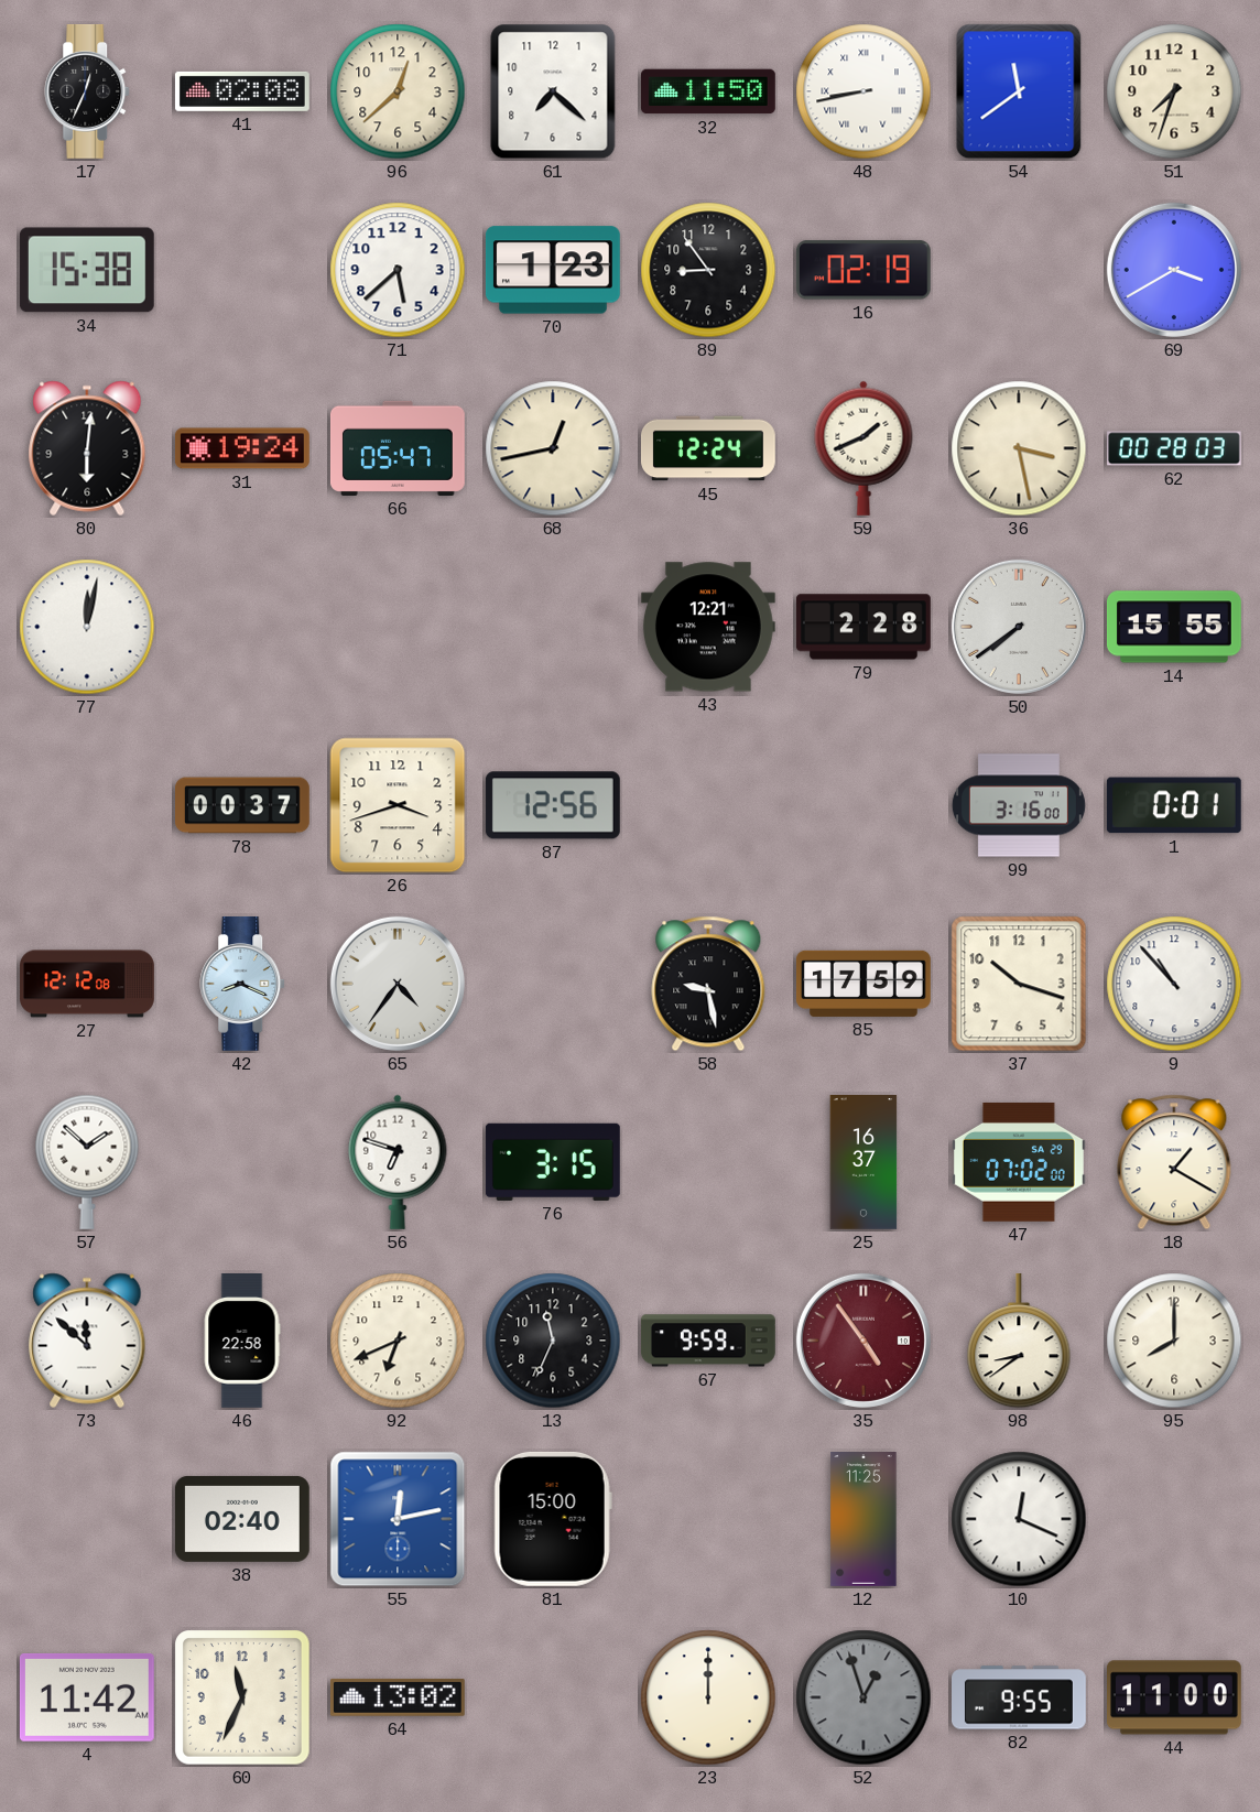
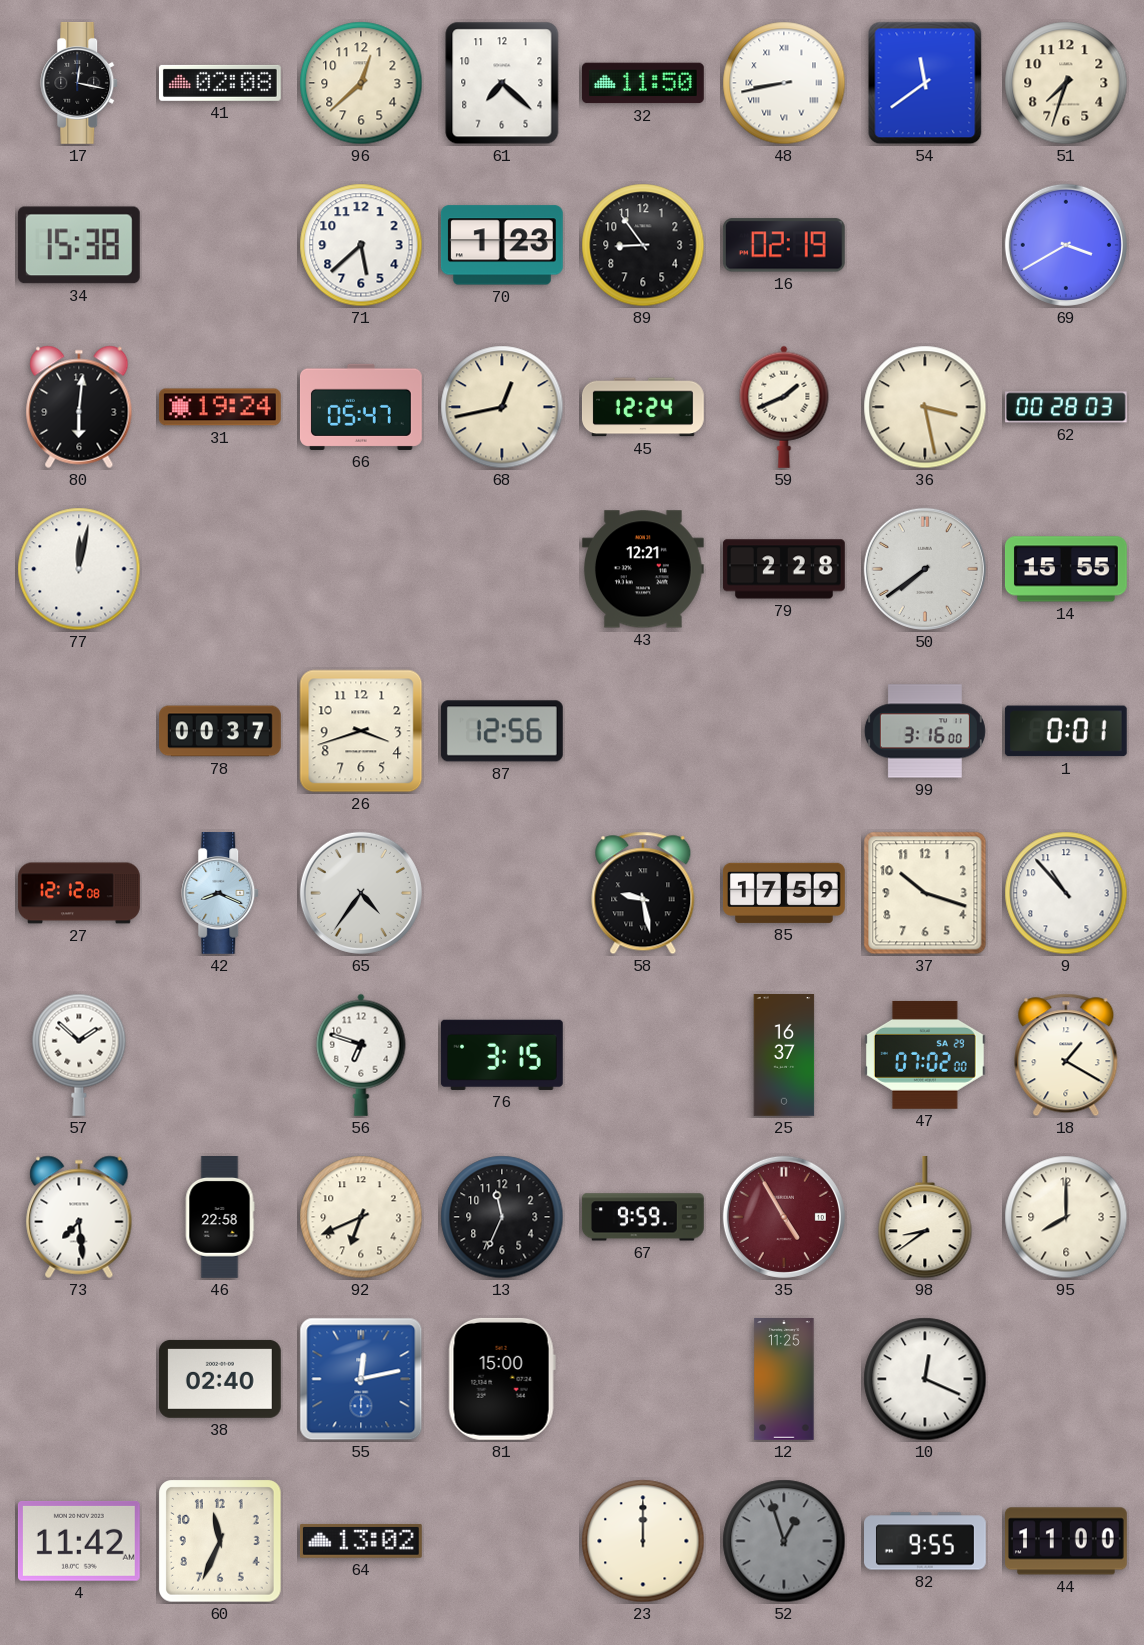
17: 12:34 -> 12:17
73: 11:52 -> 7:29
35: 4:54 -> 4:55
